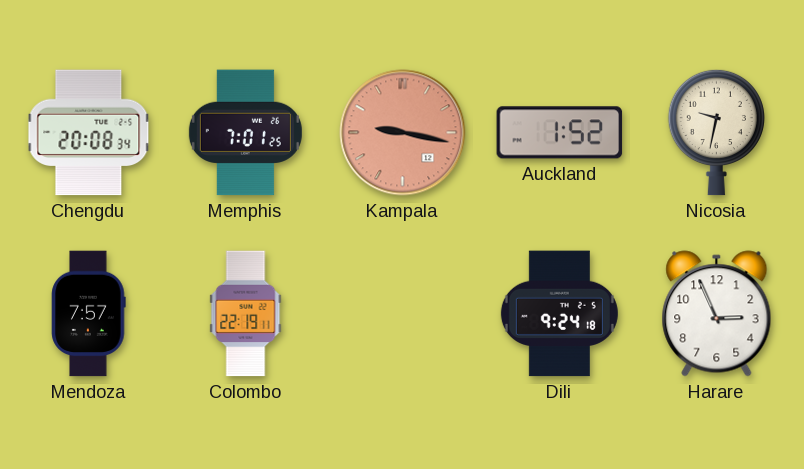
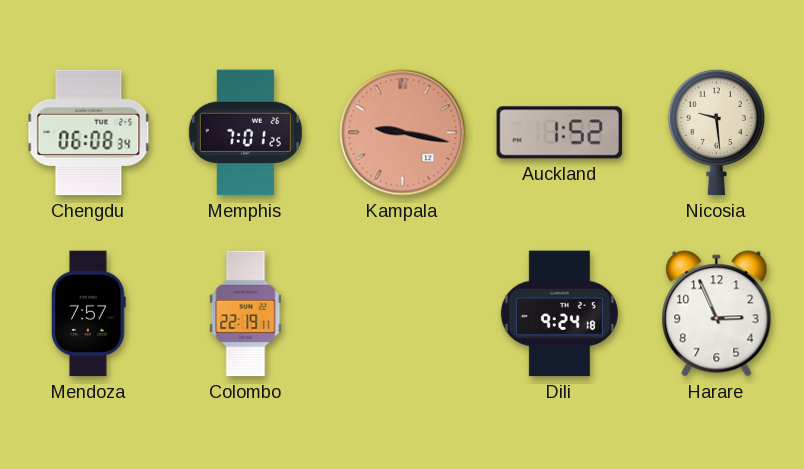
Chengdu: 20:08 -> 06:08
Nicosia: 9:32 -> 9:29
